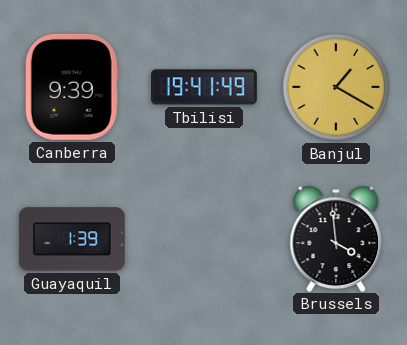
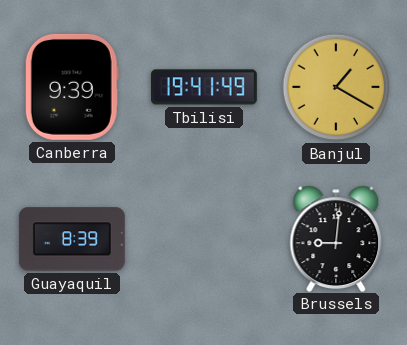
Guayaquil: 1:39 -> 8:39
Brussels: 3:59 -> 9:01
